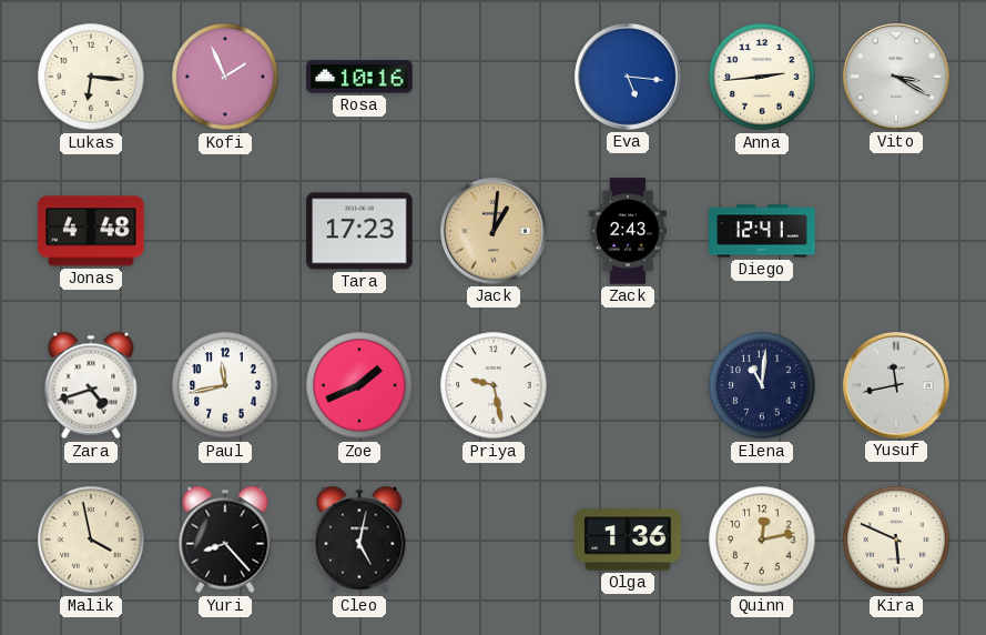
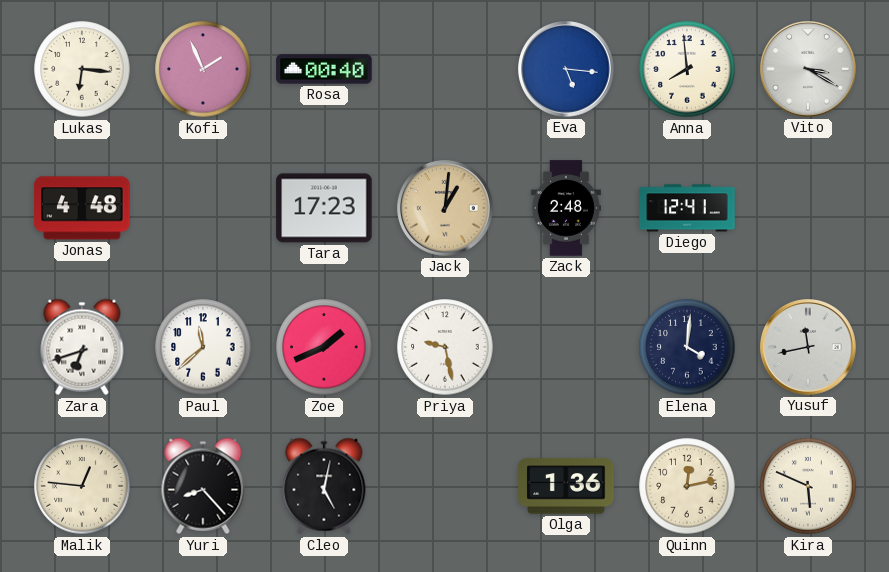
Rosa: 10:16 -> 00:40
Anna: 2:44 -> 7:59
Zack: 2:43 -> 2:48
Zara: 4:42 -> 6:42
Paul: 11:43 -> 11:38
Elena: 11:01 -> 4:01
Malik: 3:58 -> 12:46
